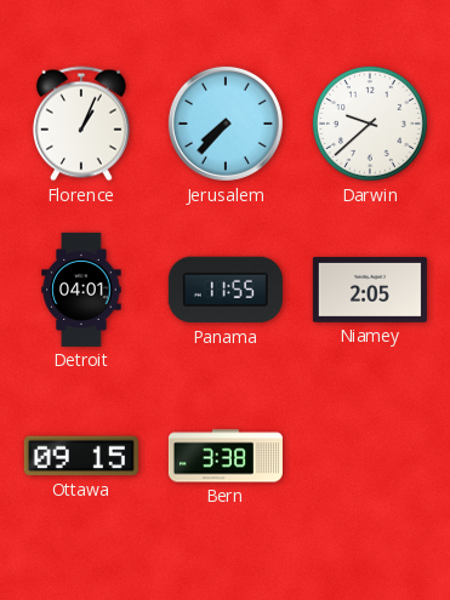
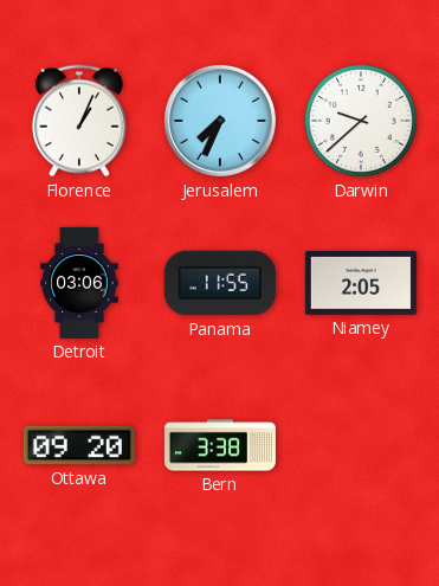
Jerusalem: 7:37 -> 7:34
Detroit: 04:01 -> 03:06
Ottawa: 09:15 -> 09:20
